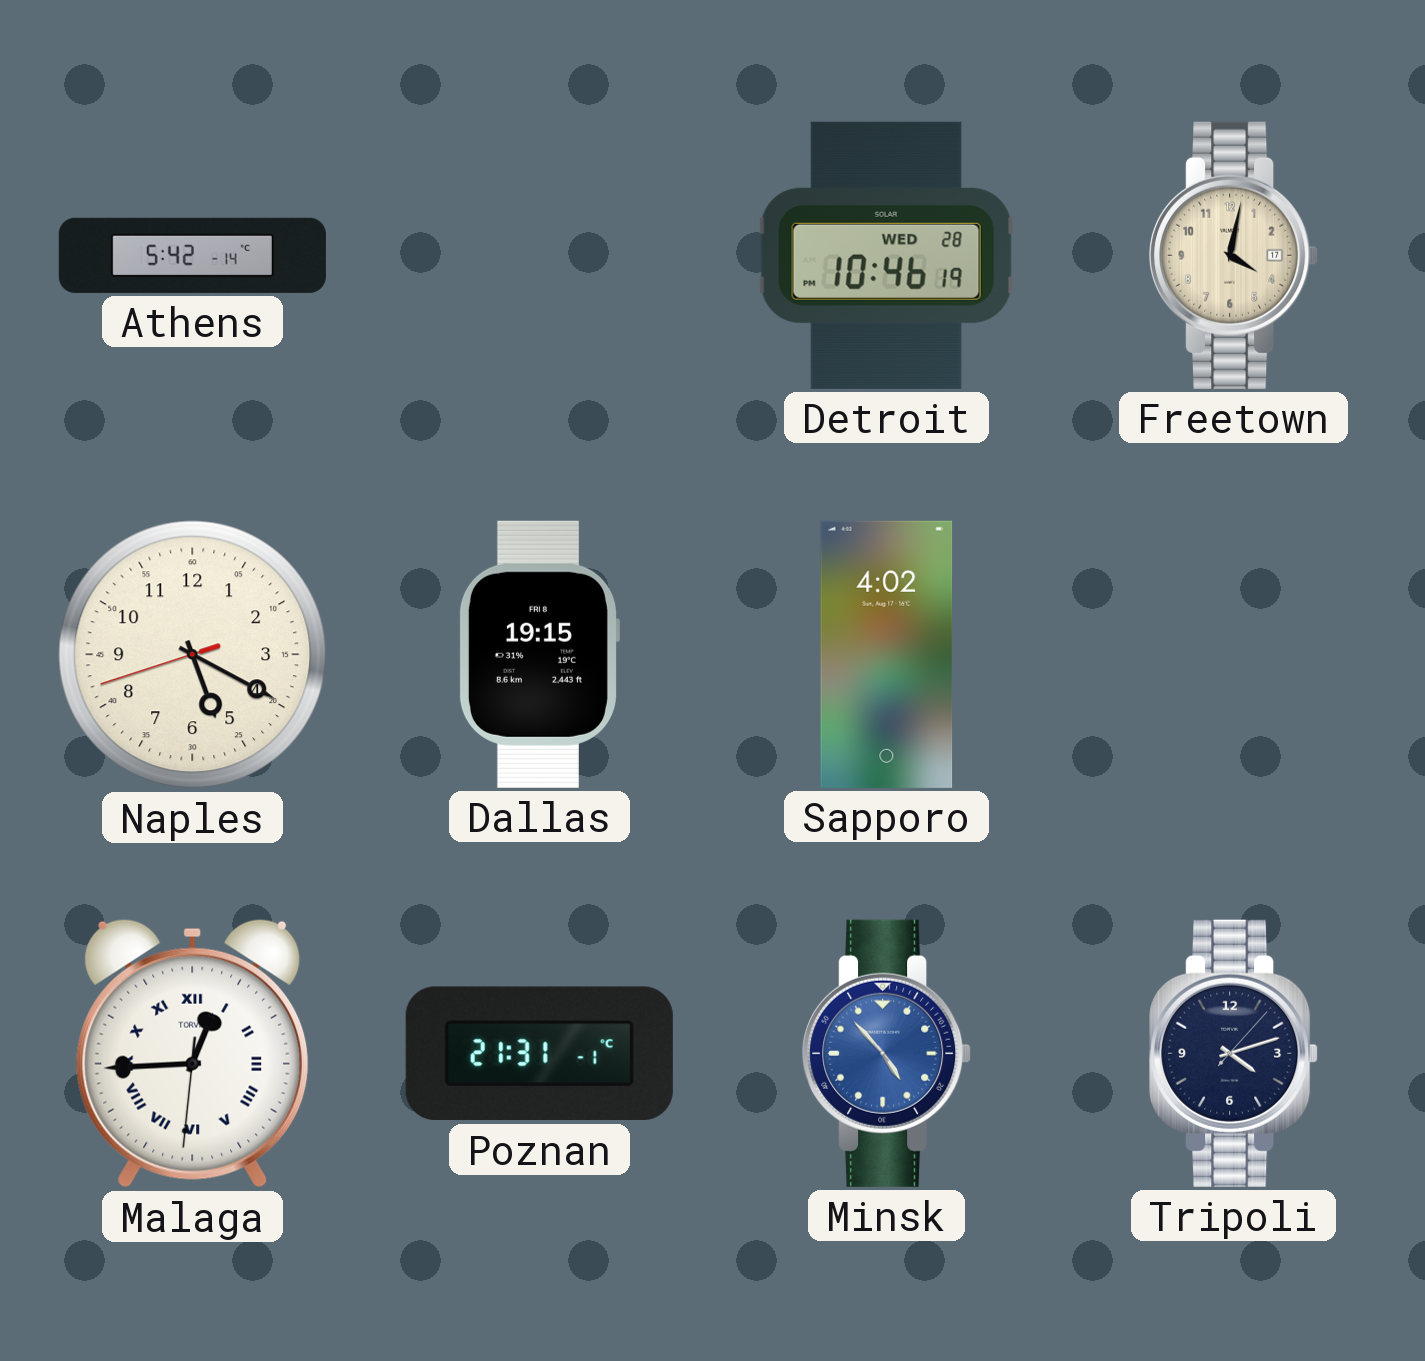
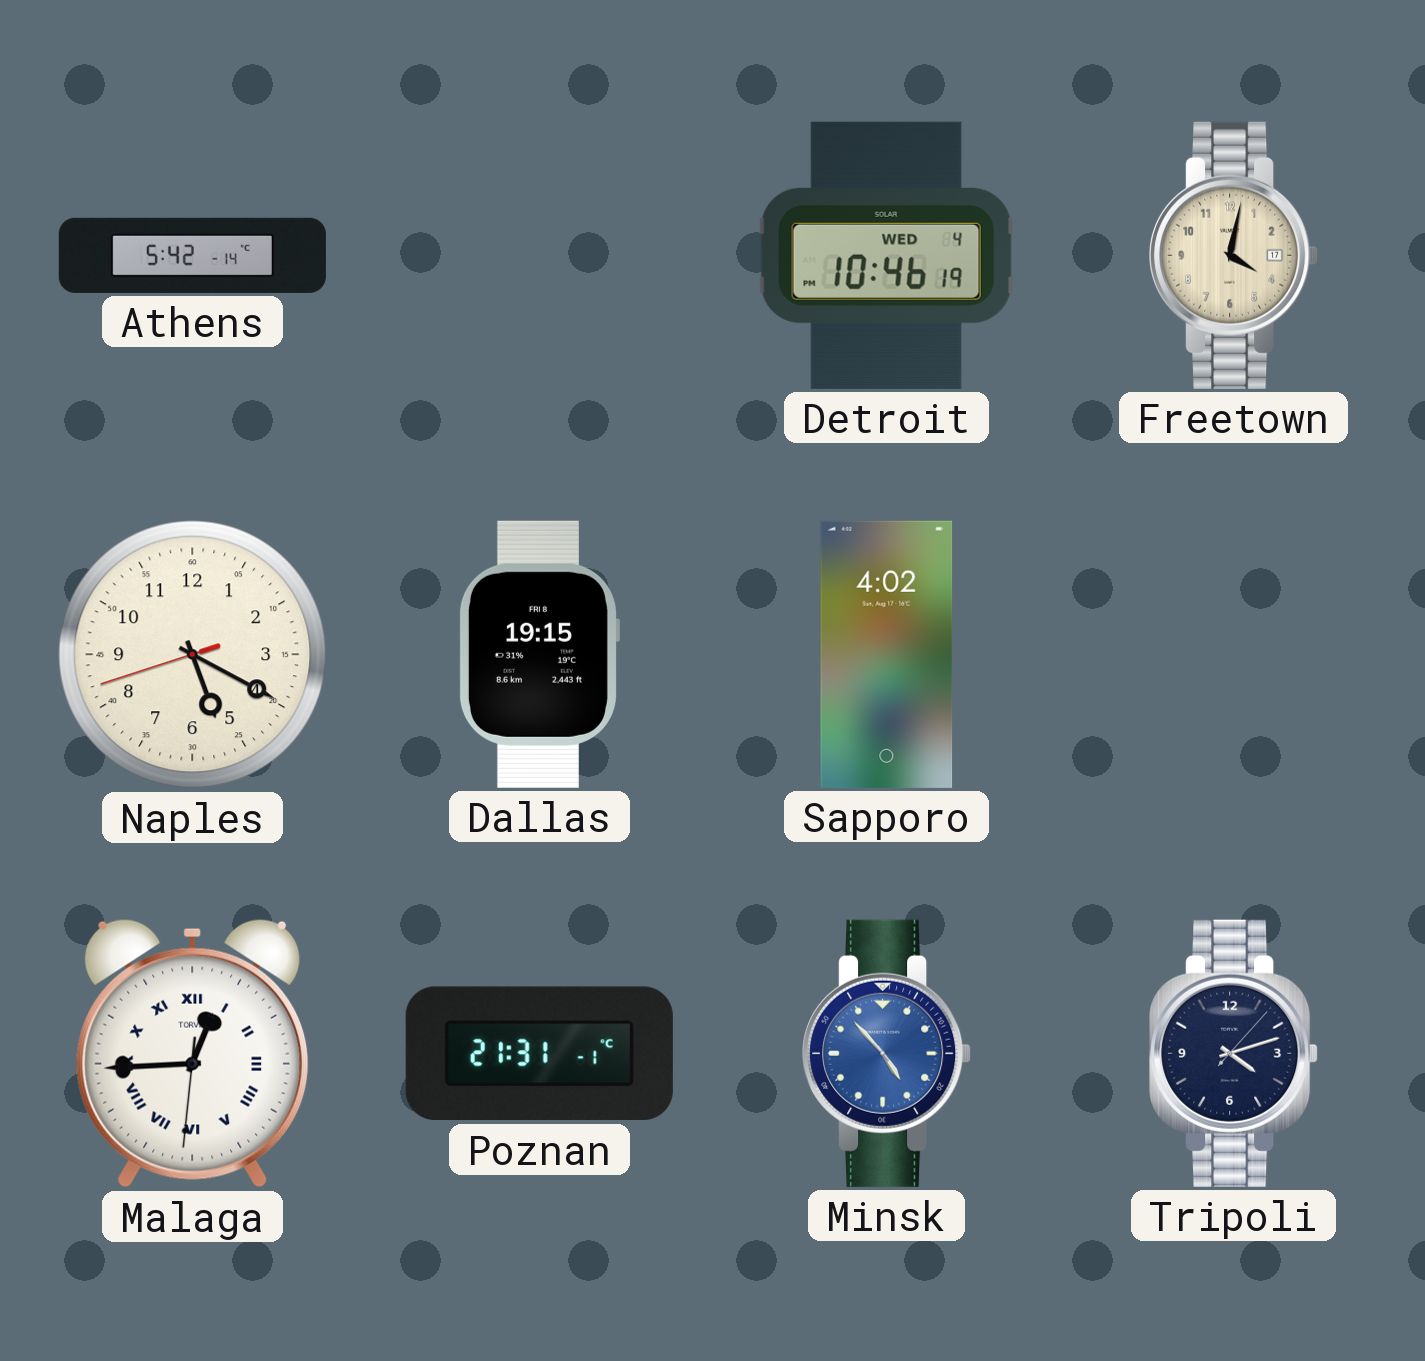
Detroit date: WED 28 -> WED 4
